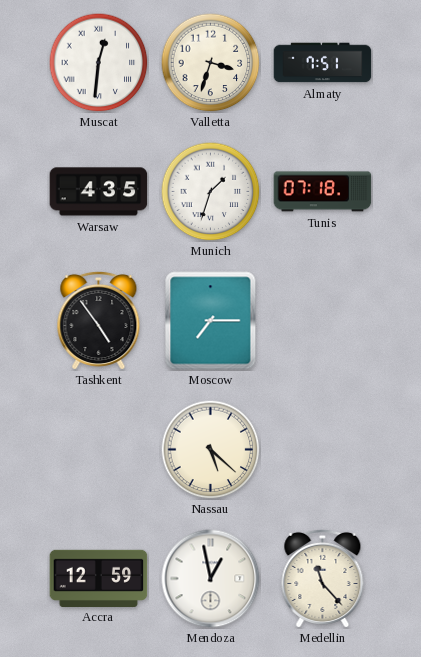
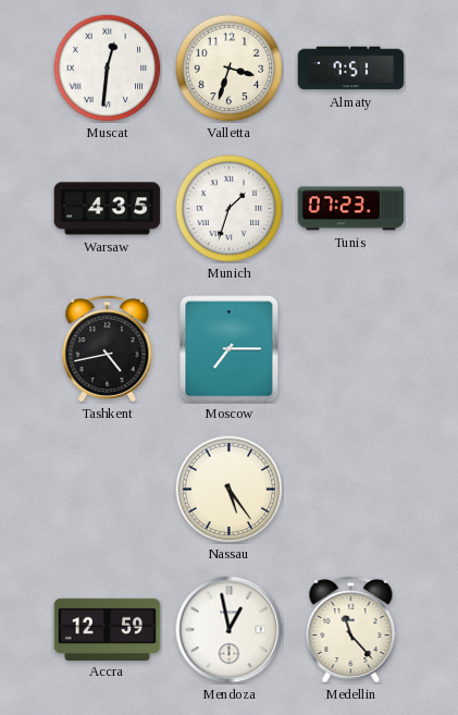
Tunis: 07:18 -> 07:23
Tashkent: 4:54 -> 4:43
Nassau: 5:22 -> 5:24
